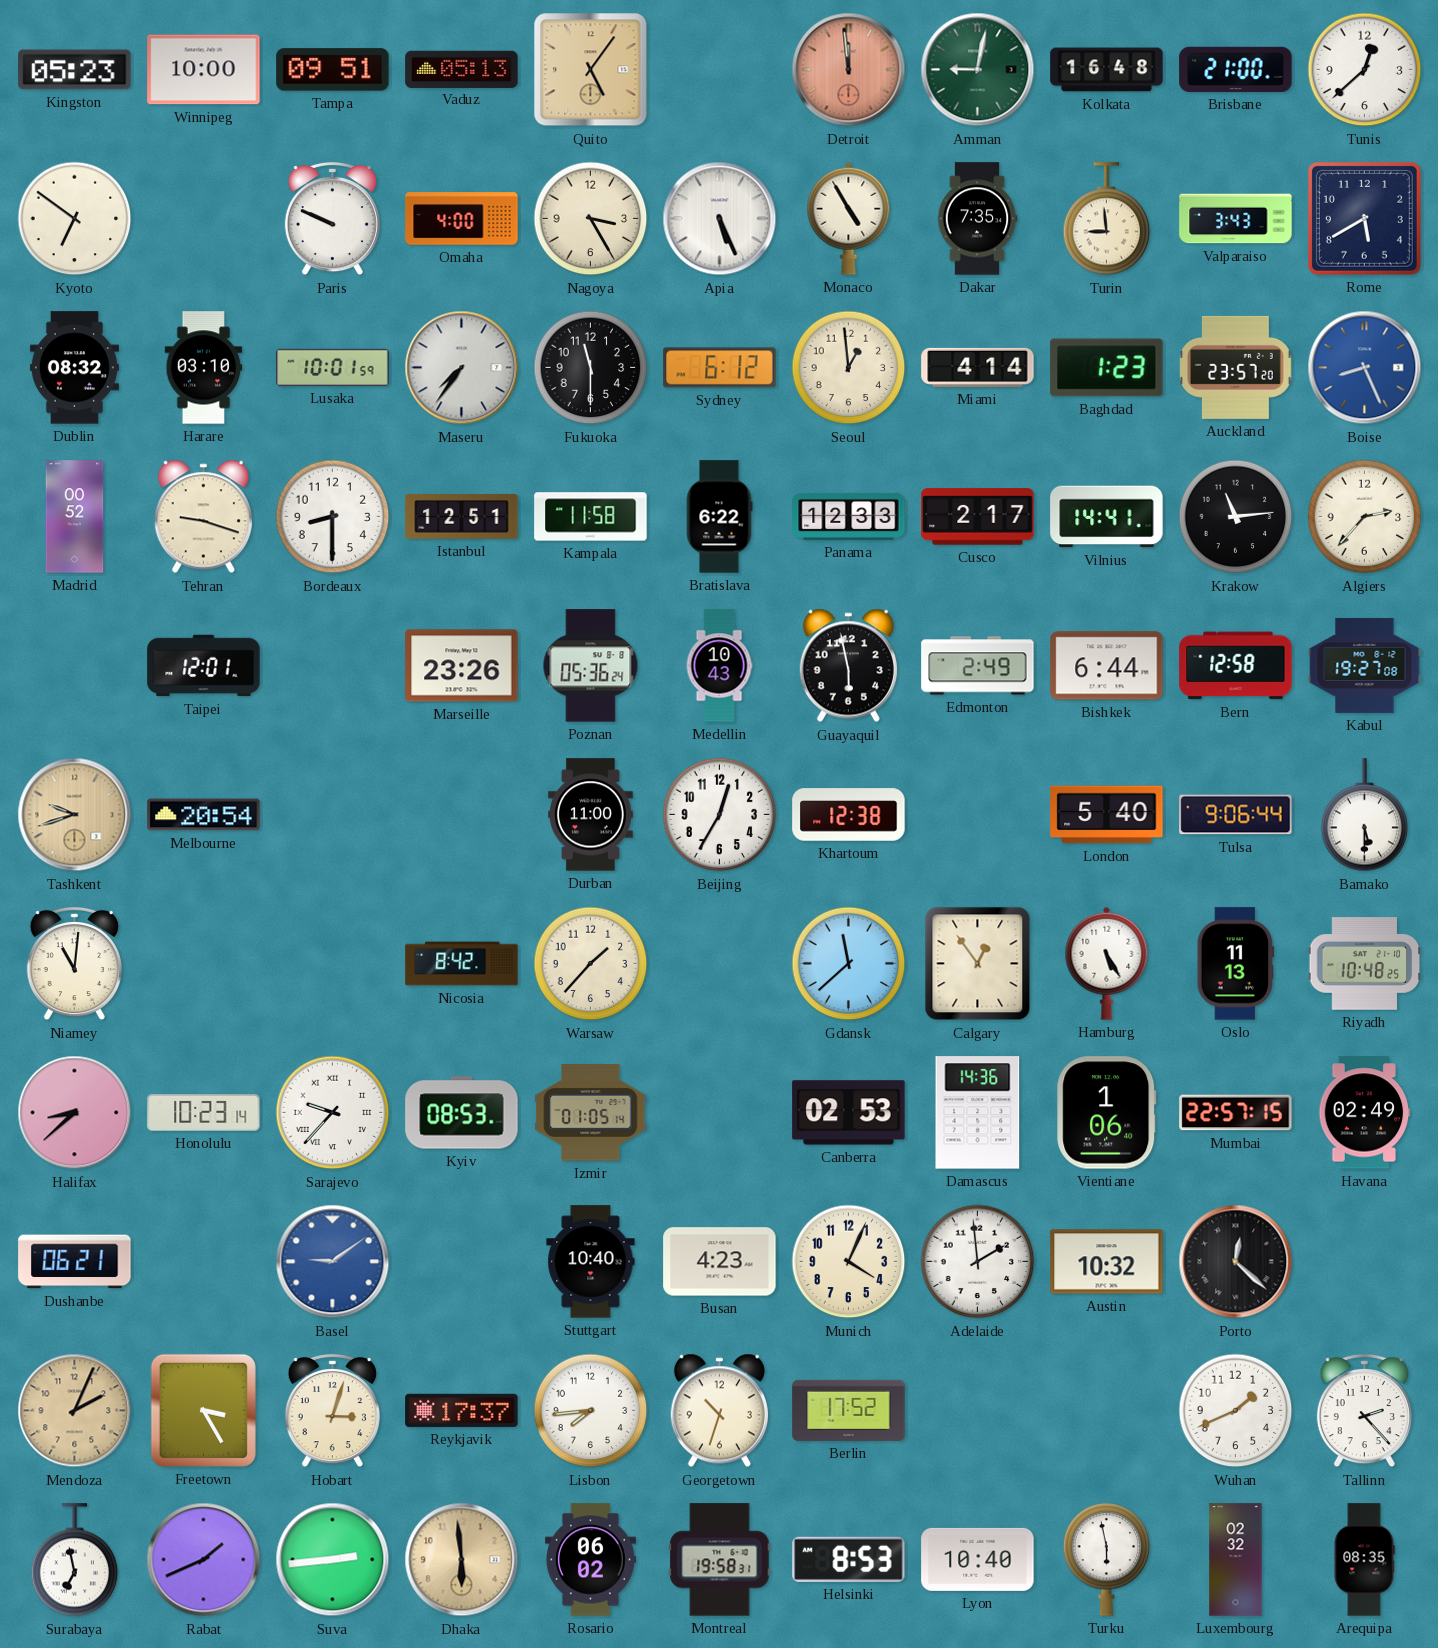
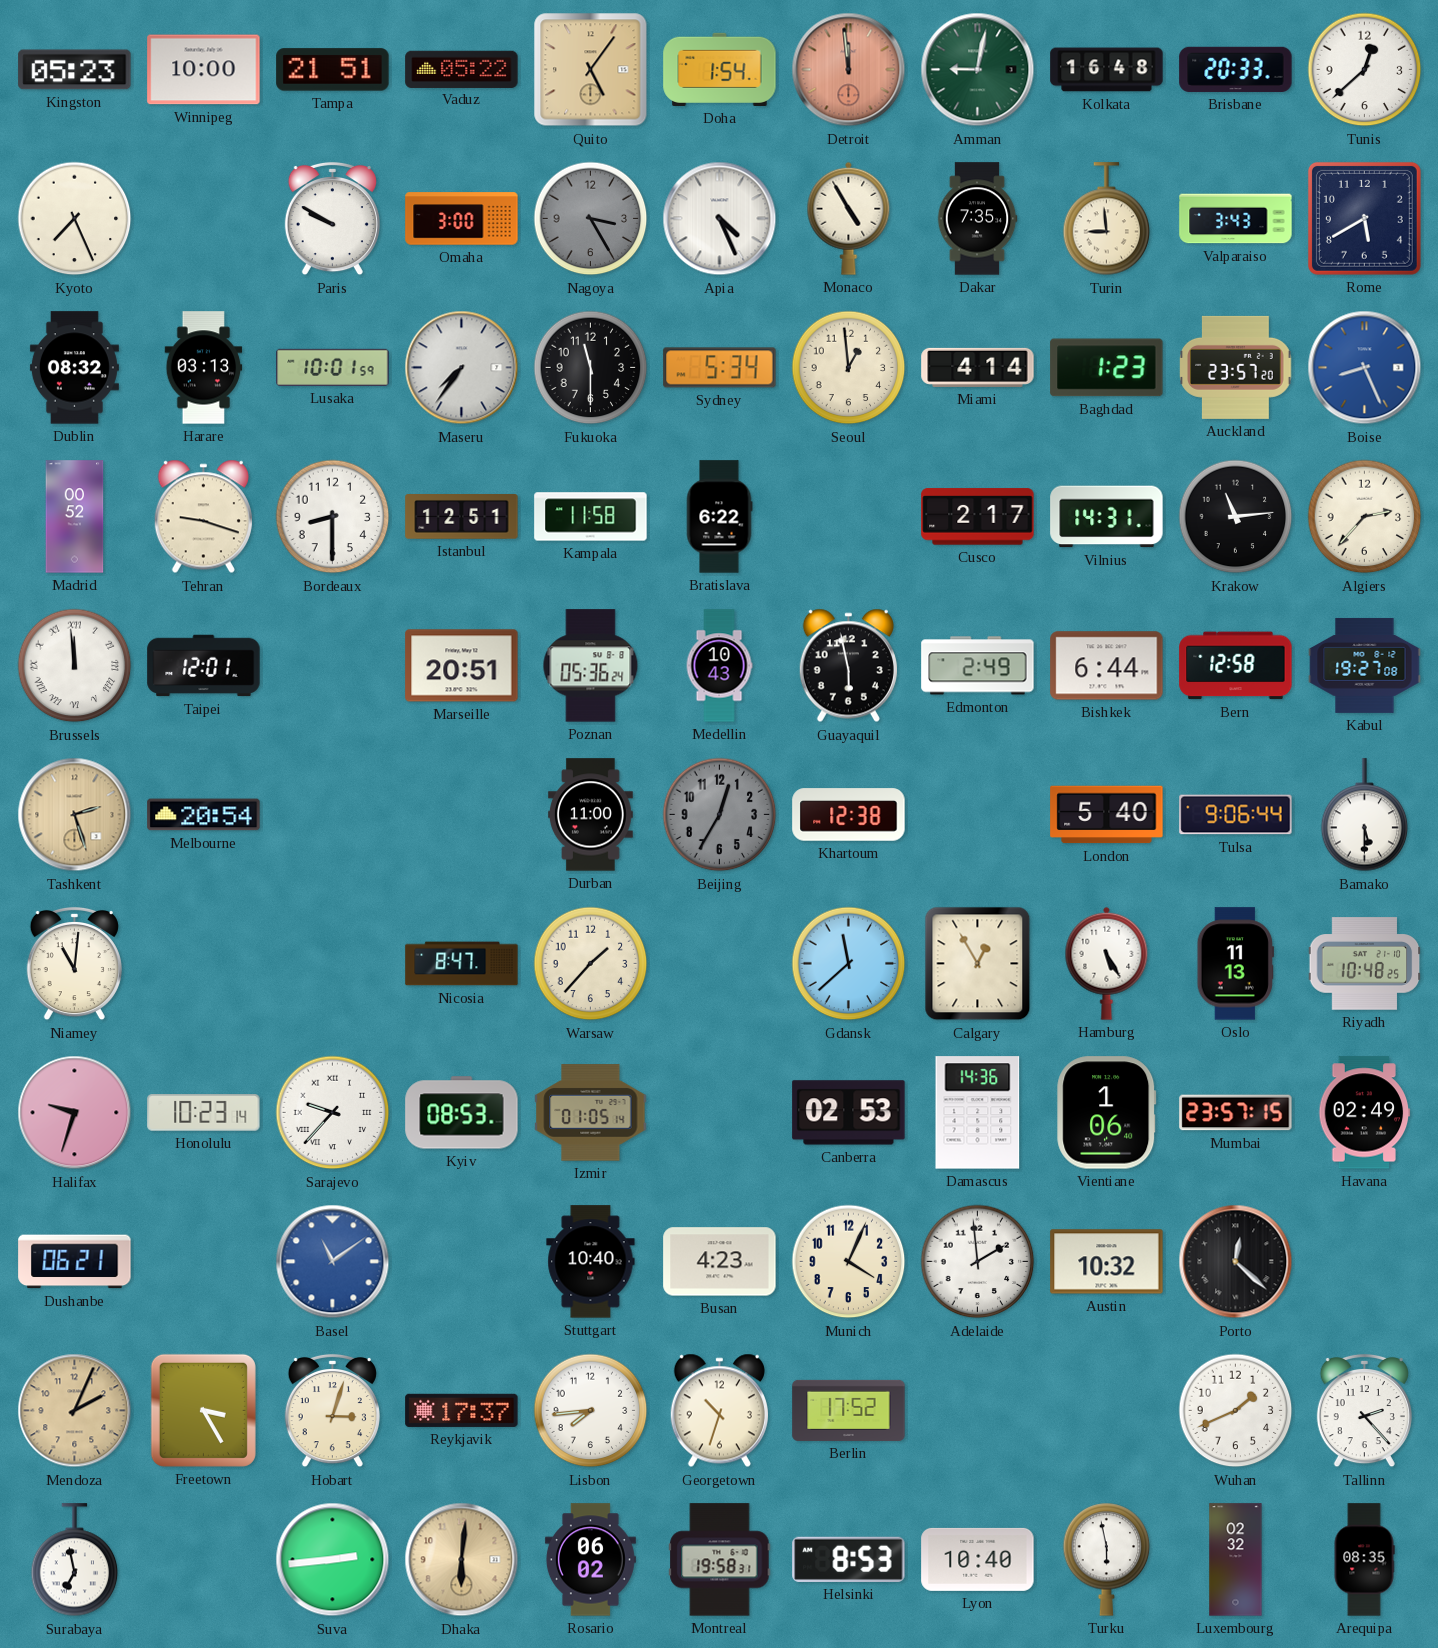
Tampa: 09:51 -> 21:51
Vaduz: 05:13 -> 05:22
Doha: none -> 1:54
Brisbane: 21:00 -> 20:33
Kyoto: 6:51 -> 7:26
Paris: 9:49 -> 9:50
Omaha: 4:00 -> 3:00
Nagoya dial: cream -> grey
Apia: 5:26 -> 4:26
Harare: 03:10 -> 03:13
Sydney: 6:12 -> 5:34
Panama: 12:33 -> none
Vilnius: 14:41 -> 14:31
Brussels: none -> 11:59
Marseille: 23:26 -> 20:51
Tashkent: 9:42 -> 2:27
Beijing dial: white -> grey
Nicosia: 8:42 -> 8:47
Calgary: 12:54 -> 12:55
Halifax: 8:38 -> 9:33
Mumbai: 22:57 -> 23:57
Basel: 9:09 -> 11:09
Rabat: 1:41 -> none
Dhaka: 5:59 -> 6:01
